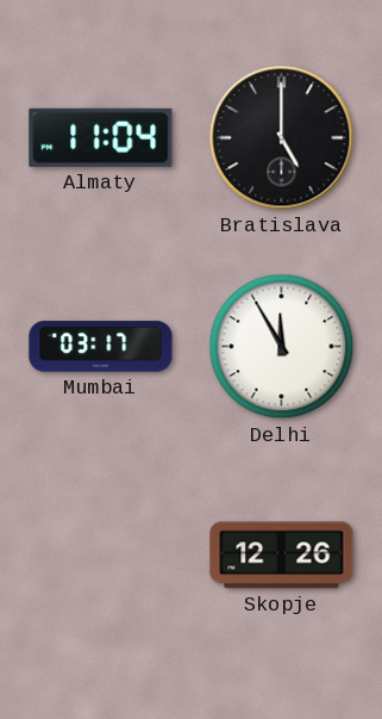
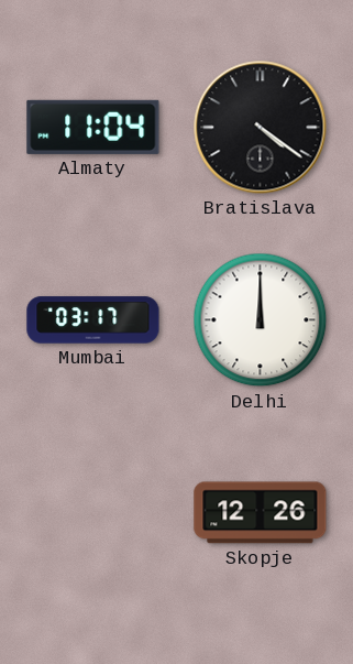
Bratislava: 5:00 -> 4:21
Delhi: 11:55 -> 12:00
